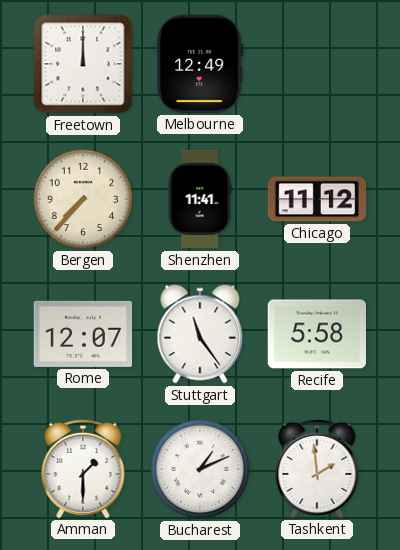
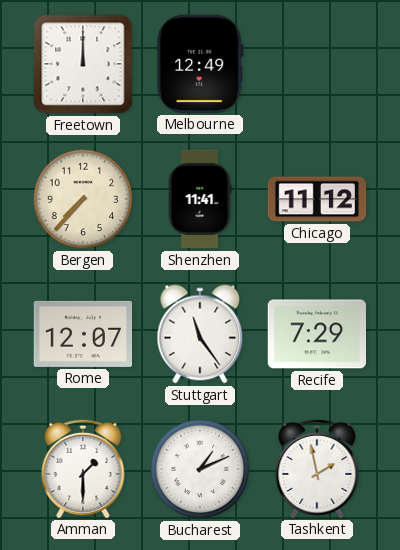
Recife: 5:58 -> 7:29
Tashkent: 1:59 -> 1:58
